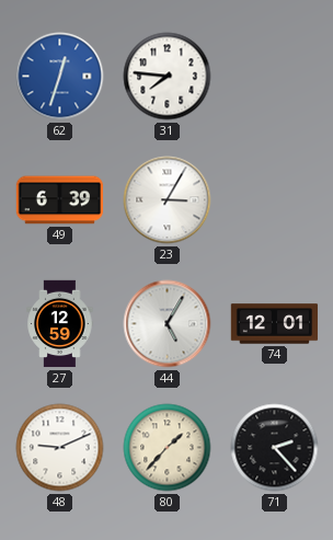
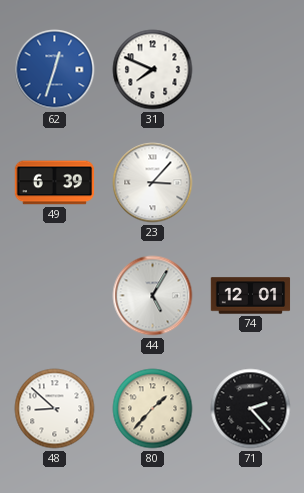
31: 7:46 -> 7:49
23: 3:05 -> 3:07
27: 12:59 -> none
48: 9:11 -> 8:52
